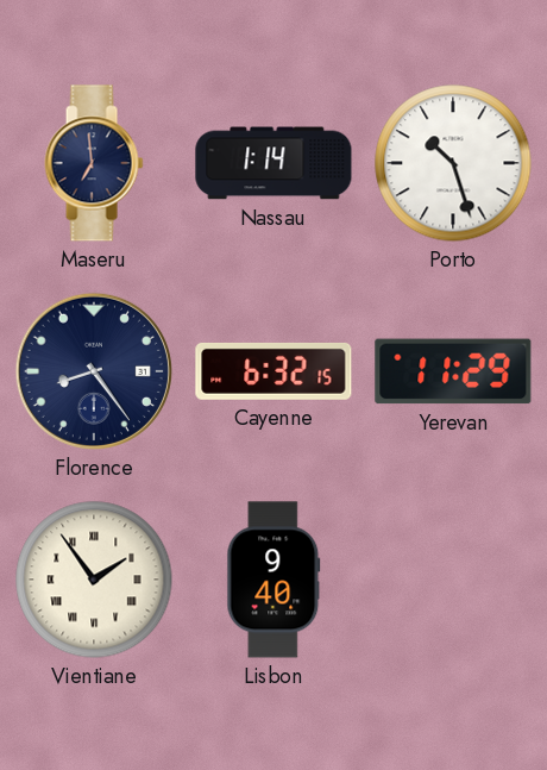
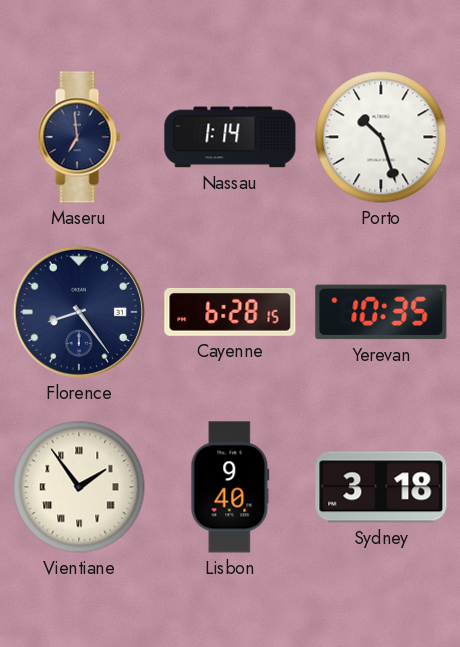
Cayenne: 6:32 -> 6:28
Yerevan: 11:29 -> 10:35
Sydney: none -> 3:18
